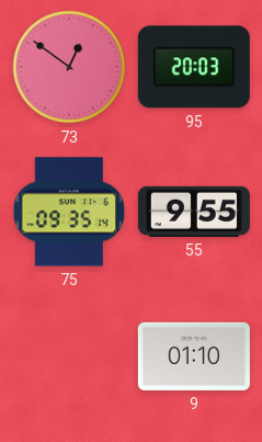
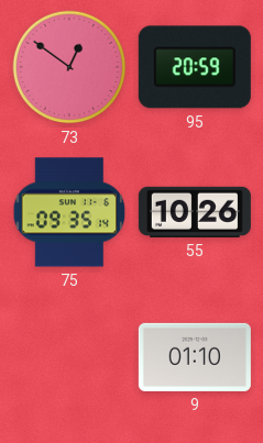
95: 20:03 -> 20:59
55: 9:55 -> 10:26
